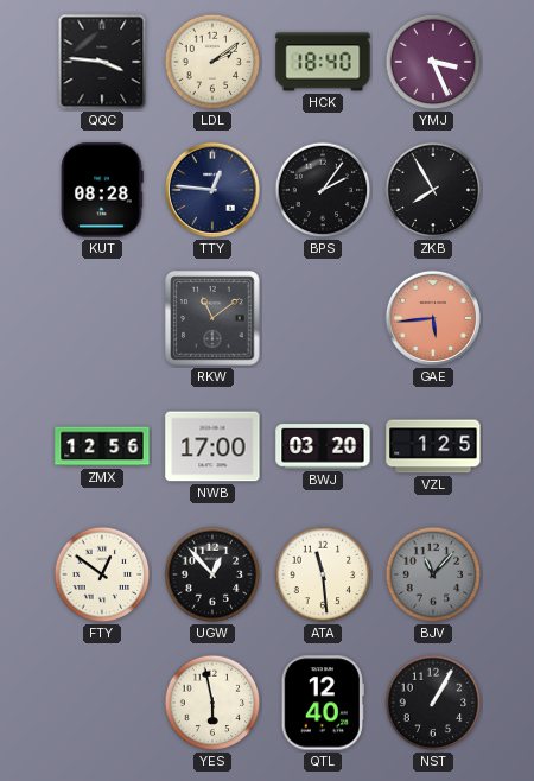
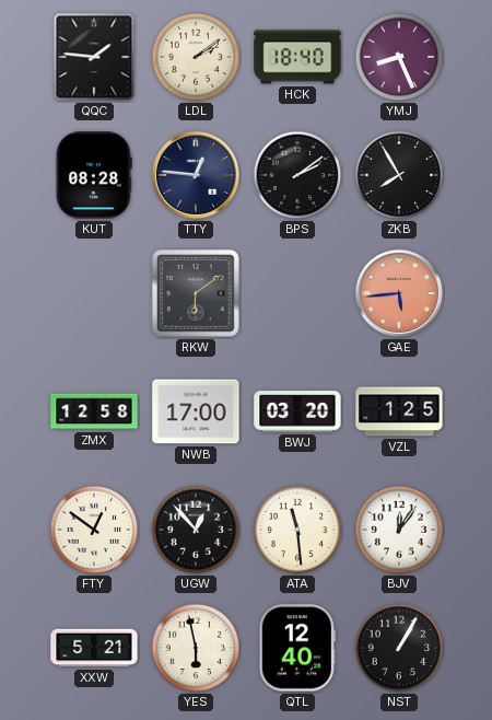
QQC: 3:46 -> 1:46
YMJ: 3:26 -> 8:26
BPS: 2:06 -> 2:09
RKW: 11:09 -> 6:09
ZMX: 12:56 -> 12:58
BJV: 11:07 -> 12:06
BJV dial: grey -> white
XXW: none -> 5:21
